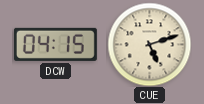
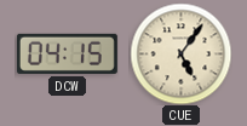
CUE: 5:12 -> 5:06
